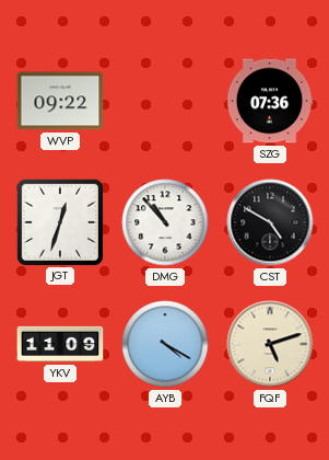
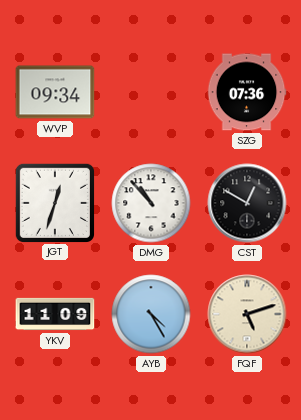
WVP: 09:22 -> 09:34
CST: 4:50 -> 12:50
AYB: 4:20 -> 4:25
